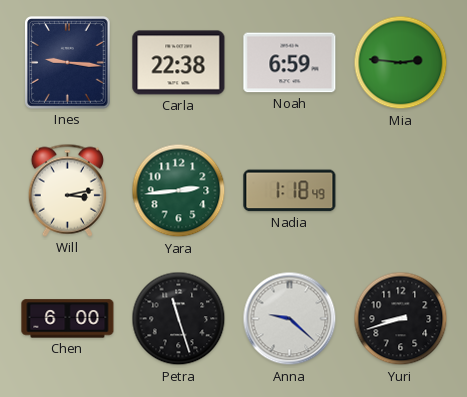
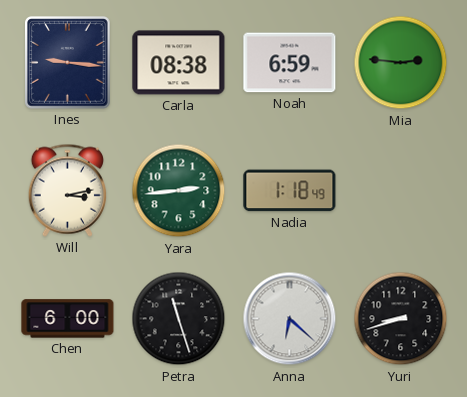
Carla: 22:38 -> 08:38
Anna: 9:22 -> 6:22
